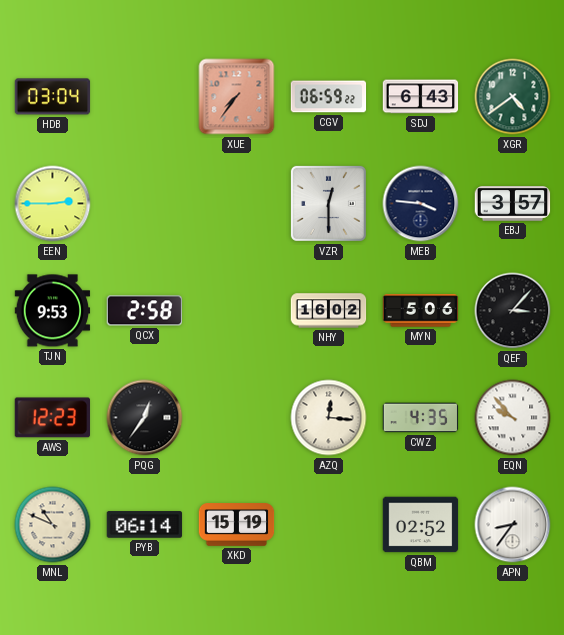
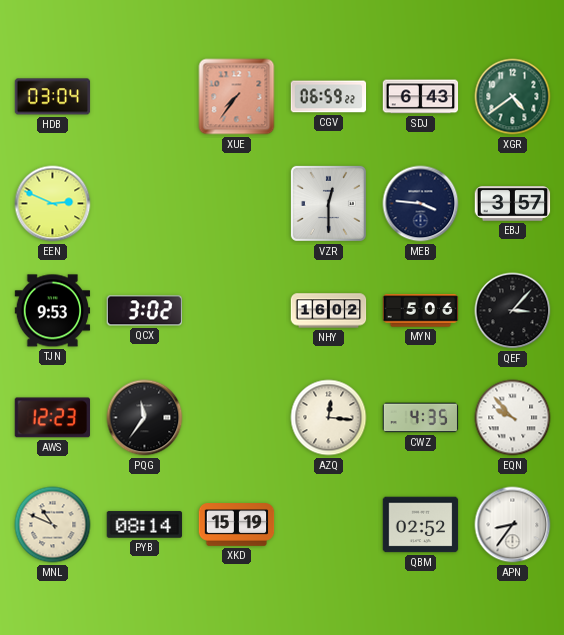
EEN: 2:45 -> 2:49
QCX: 2:58 -> 3:02
PQG: 12:36 -> 11:36
PYB: 06:14 -> 08:14
